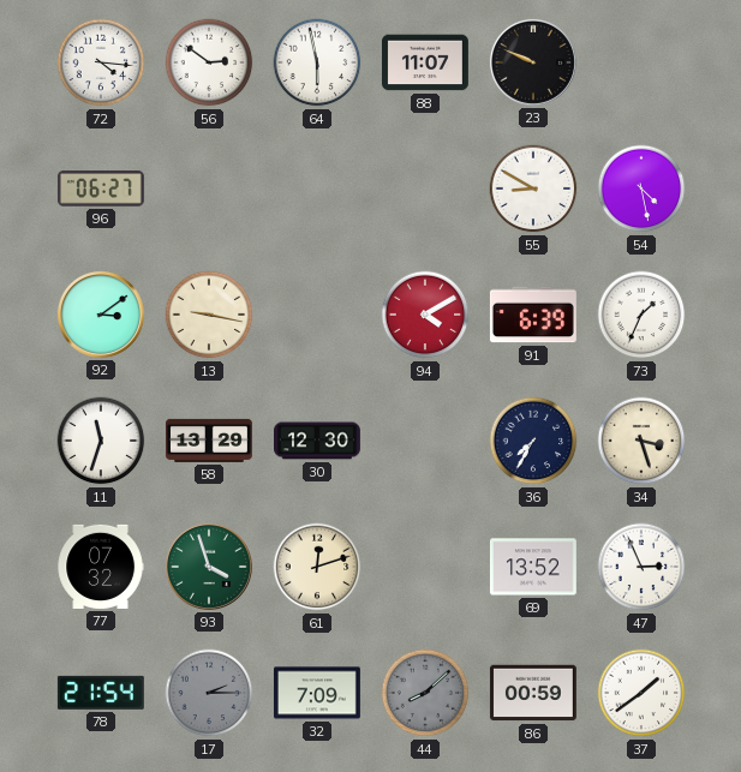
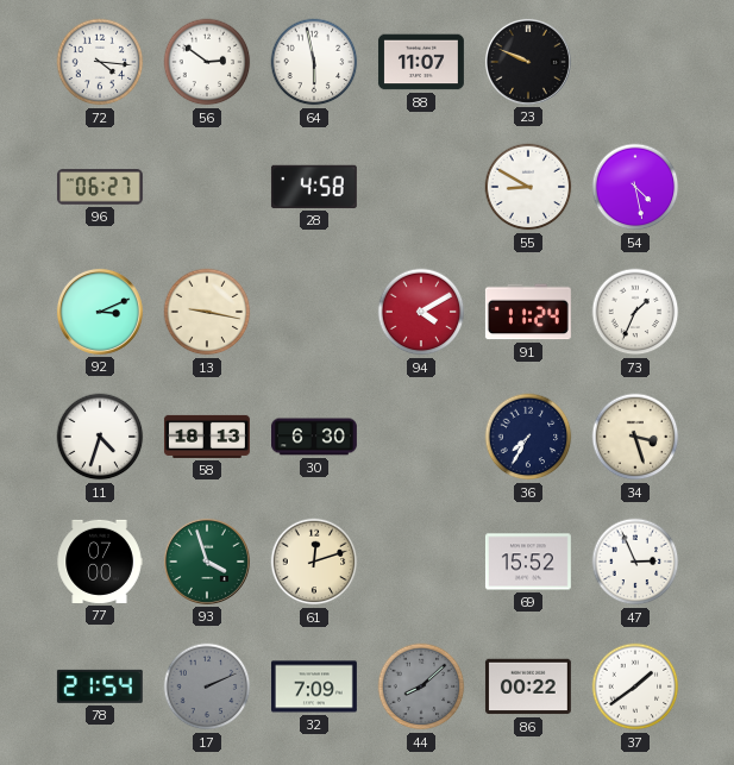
28: none -> 4:58
92: 3:09 -> 3:11
91: 6:39 -> 11:24
11: 11:33 -> 4:33
58: 13:29 -> 18:13
30: 12:30 -> 6:30
77: 07:32 -> 07:00
69: 13:52 -> 15:52
17: 2:15 -> 2:11
86: 00:59 -> 00:22
